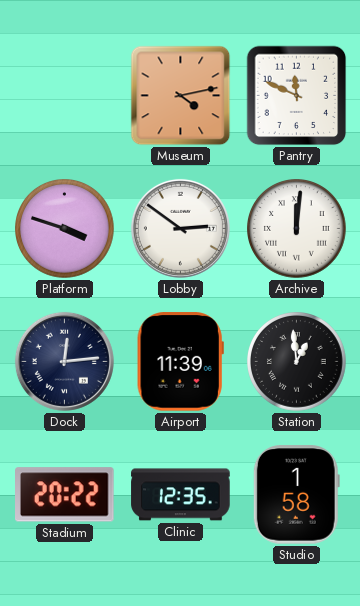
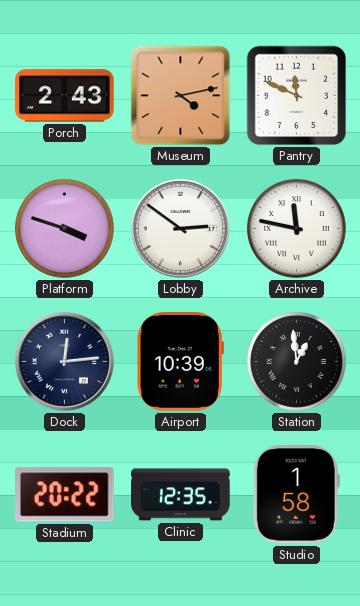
Porch: none -> 2:43
Archive: 12:01 -> 11:47
Airport: 11:39 -> 10:39
